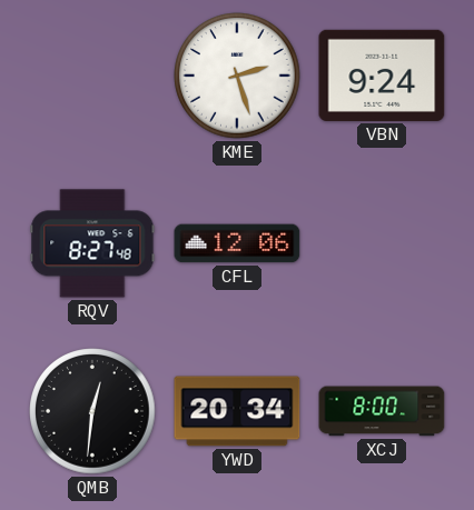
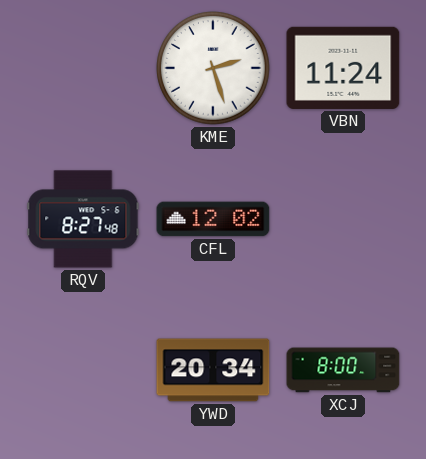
VBN: 9:24 -> 11:24
CFL: 12:06 -> 12:02
QMB: 12:31 -> none
